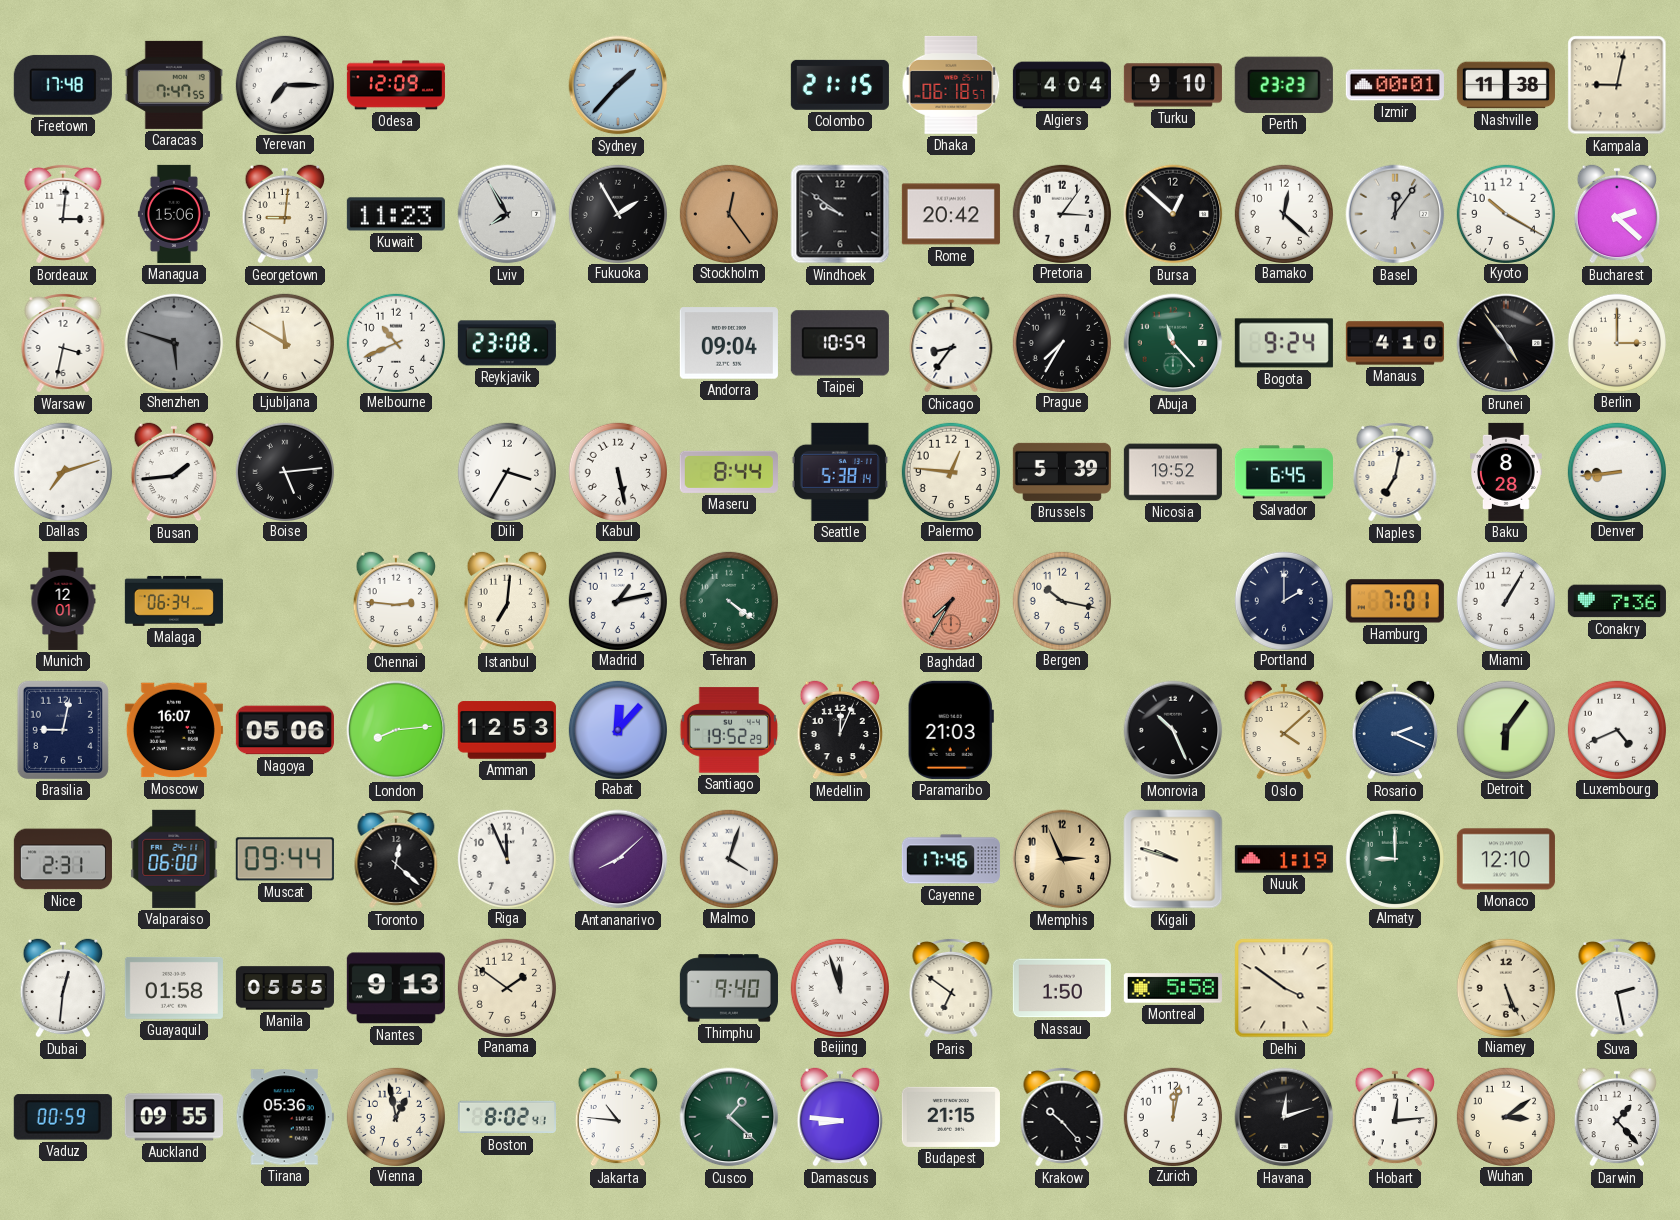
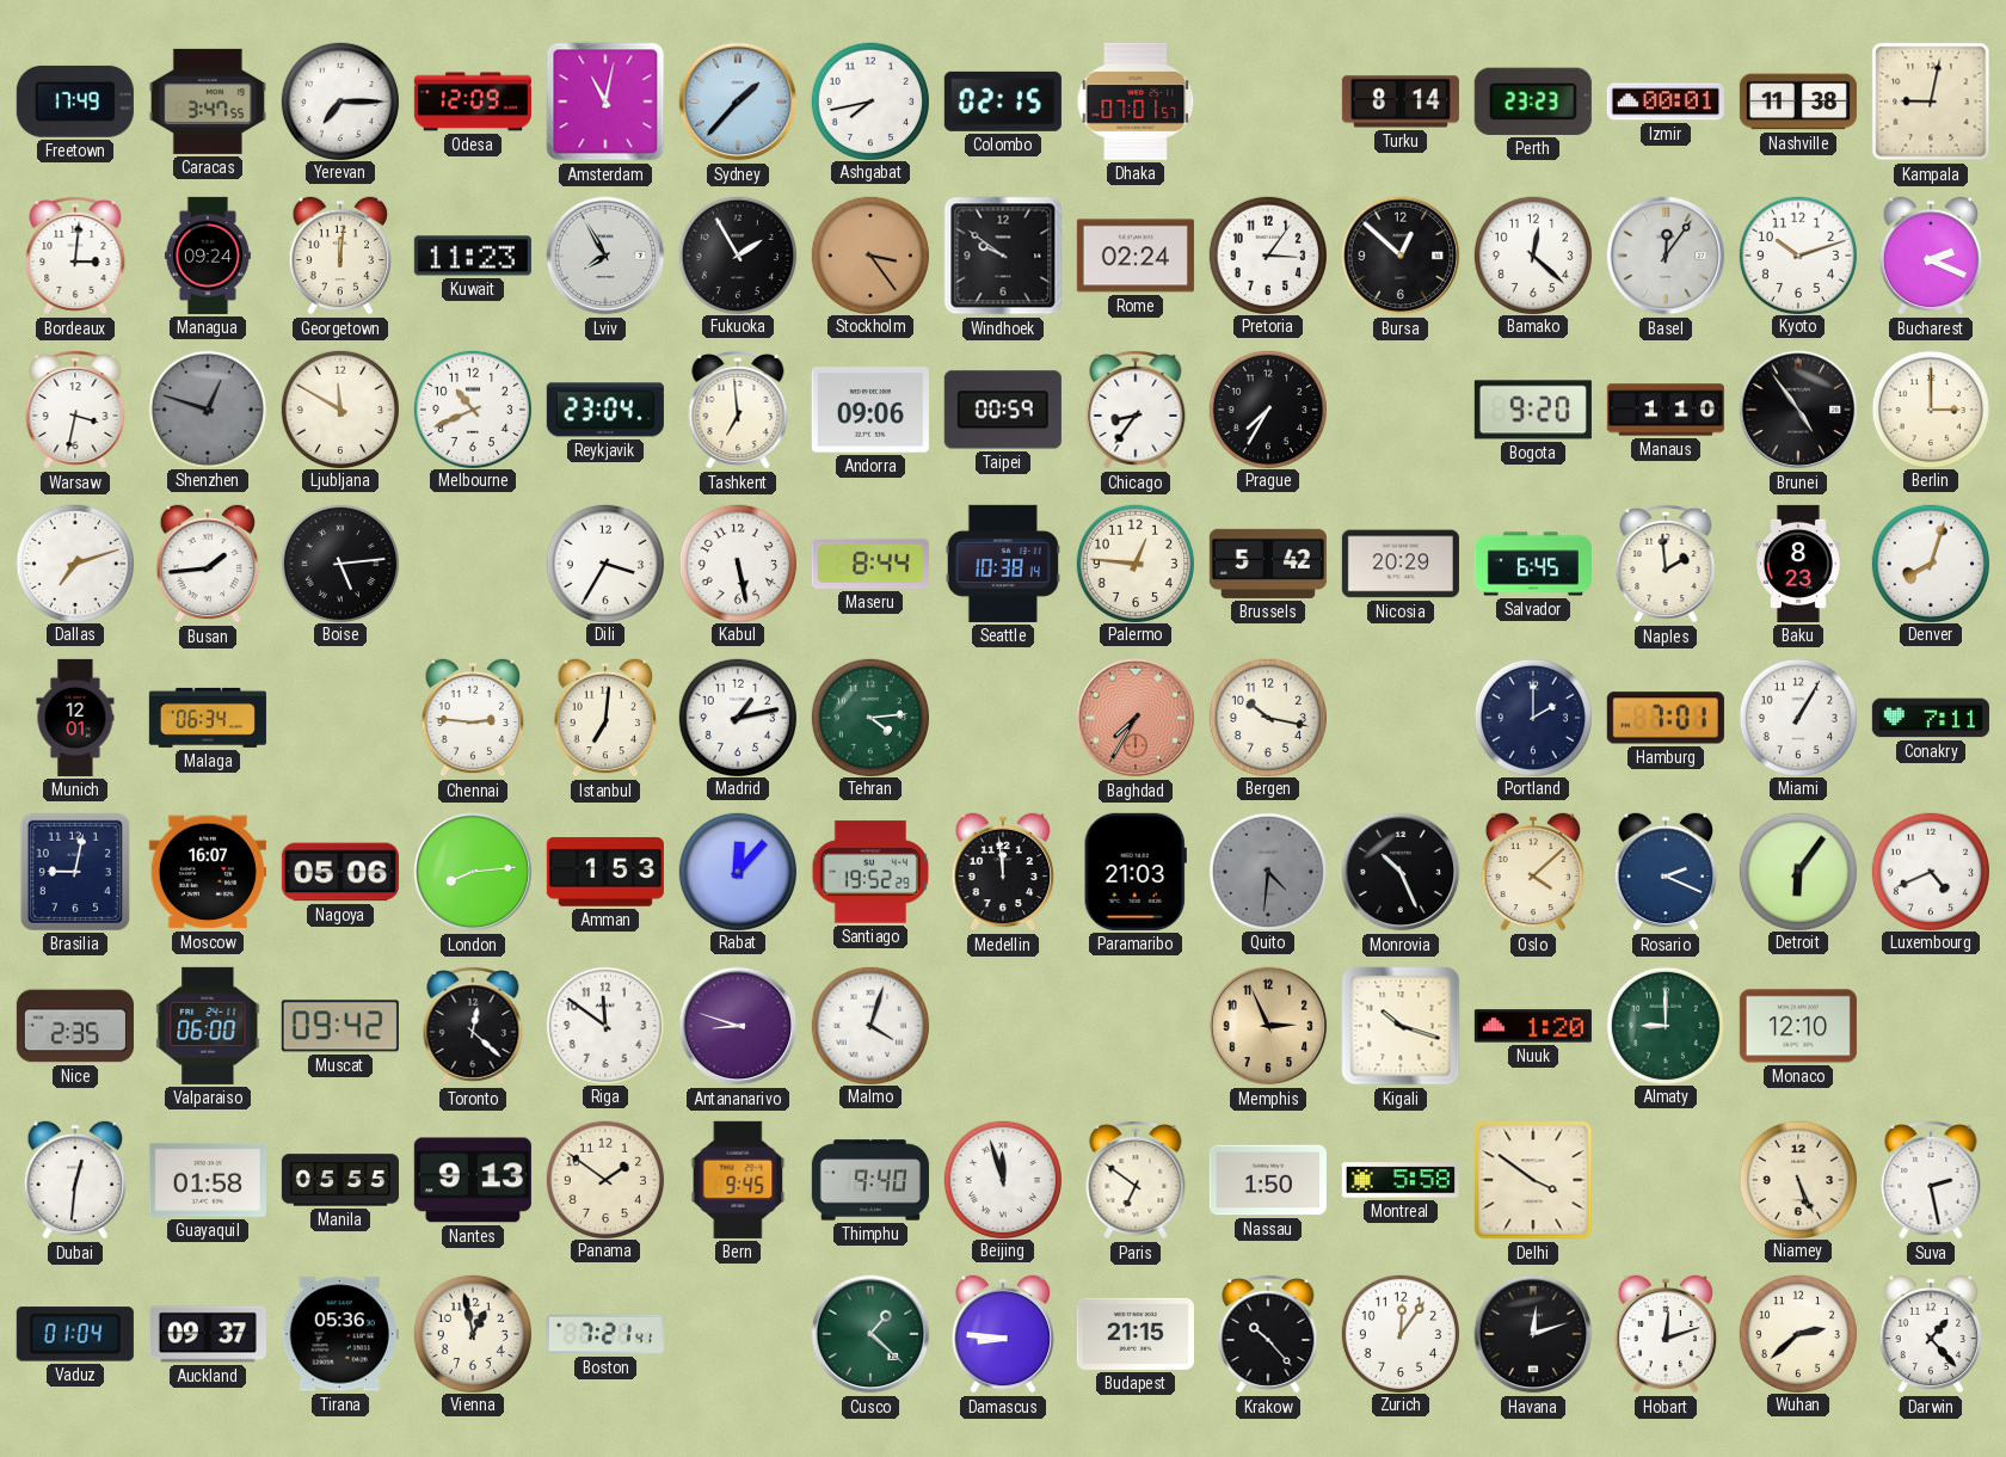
Freetown: 17:48 -> 17:49
Caracas: 7:47 -> 3:47
Amsterdam: none -> 11:02
Ashgabat: none -> 7:43
Colombo: 21:15 -> 02:15
Dhaka: 06:18 -> 07:01
Algiers: 4:04 -> none
Turku: 9:10 -> 8:14
Managua: 15:06 -> 09:24
Georgetown: 9:01 -> 12:01
Stockholm: 12:24 -> 3:24
Rome: 20:42 -> 02:24
Kyoto: 10:20 -> 10:12
Bucharest: 2:22 -> 2:19
Shenzhen: 5:48 -> 12:48
Reykjavik: 23:08 -> 23:04
Tashkent: none -> 6:59
Andorra: 09:04 -> 09:06
Taipei: 10:59 -> 00:59
Abuja: 11:23 -> none
Bogota: 9:24 -> 9:20
Manaus: 4:10 -> 1:10
Seattle: 5:38 -> 10:38
Brussels: 5:39 -> 5:42
Nicosia: 19:52 -> 20:29
Naples: 7:02 -> 1:59
Baku: 8:28 -> 8:23
Denver: 8:44 -> 8:03
Tehran: 4:21 -> 4:14
Conakry: 7:36 -> 7:11
Amman: 12:53 -> 1:53
Medellin: 12:04 -> 11:59
Quito: none -> 4:31
Nice: 2:31 -> 2:35
Muscat: 09:44 -> 09:42
Riga: 11:56 -> 11:51
Antananarivo: 8:08 -> 8:48
Cayenne: 17:46 -> none
Kigali: 9:48 -> 10:18
Nuuk: 1:19 -> 1:20
Bern: none -> 9:45
Vaduz: 00:59 -> 01:04
Auckland: 09:55 -> 09:37
Boston: 8:02 -> 7:21
Jakarta: 10:46 -> none
Zurich: 12:02 -> 12:06
Hobart: 12:14 -> 12:12
Wuhan: 3:09 -> 2:38
